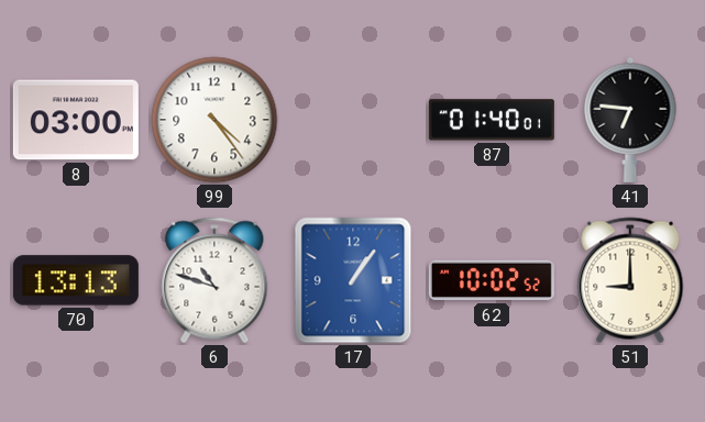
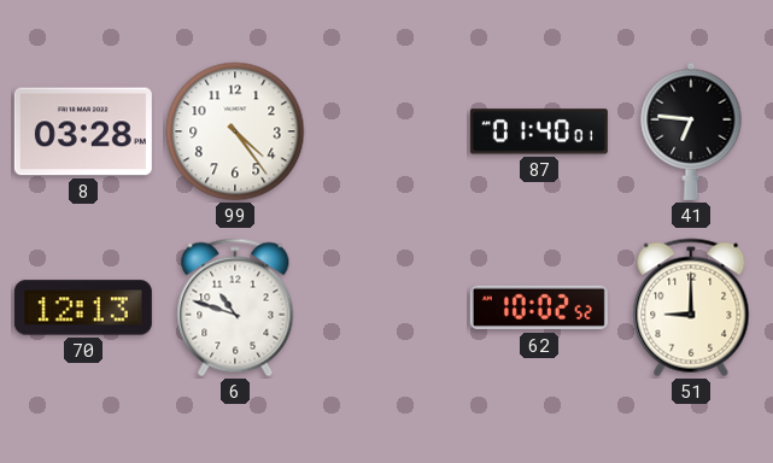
8: 03:00 -> 03:28
70: 13:13 -> 12:13
17: 1:06 -> none
